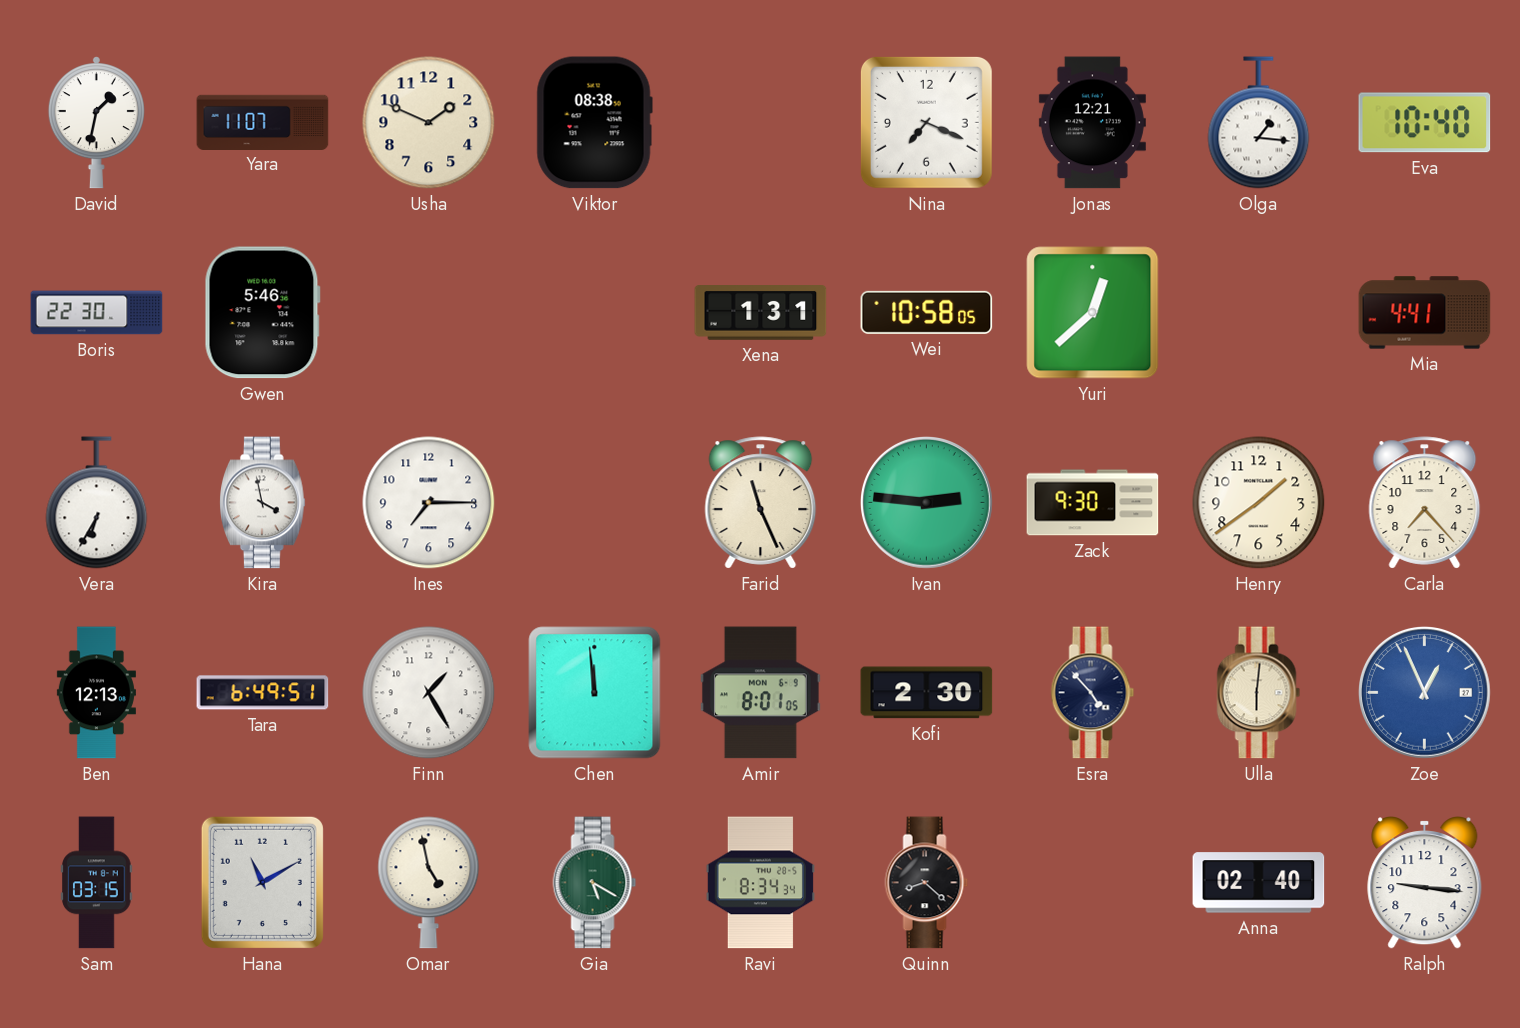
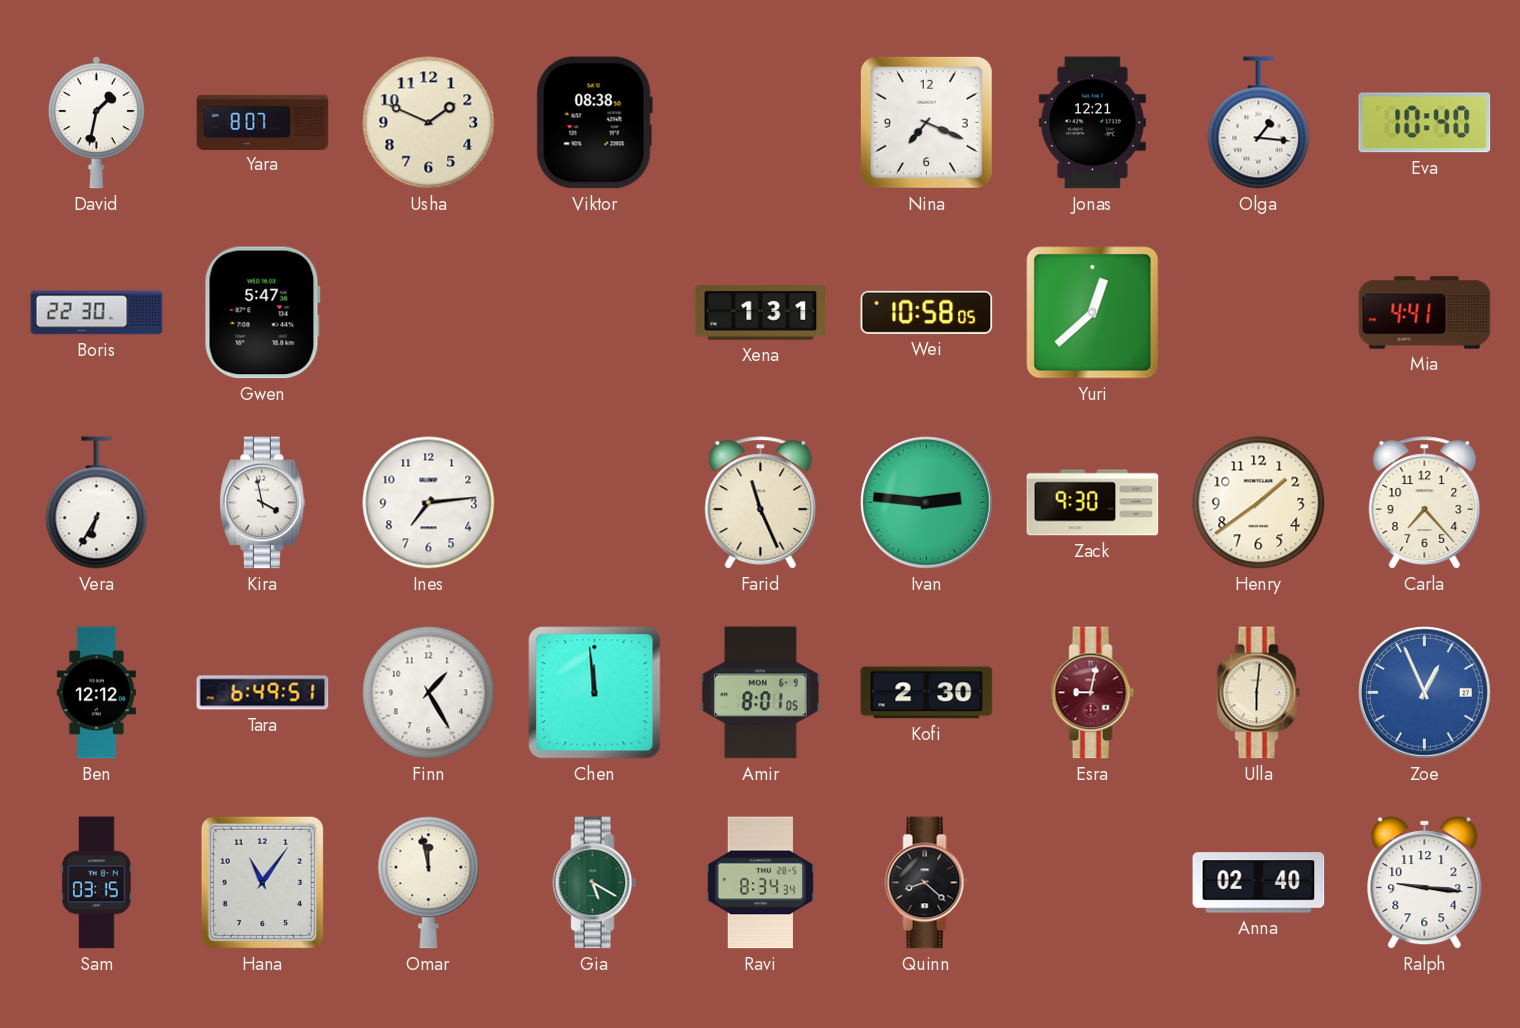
Yara: 11:07 -> 8:07
Gwen: 5:46 -> 5:47
Ines: 7:15 -> 7:14
Ben: 12:13 -> 12:12
Esra: 4:53 -> 9:02
Esra dial: navy -> burgundy
Hana: 11:10 -> 11:06
Omar: 4:58 -> 11:58
